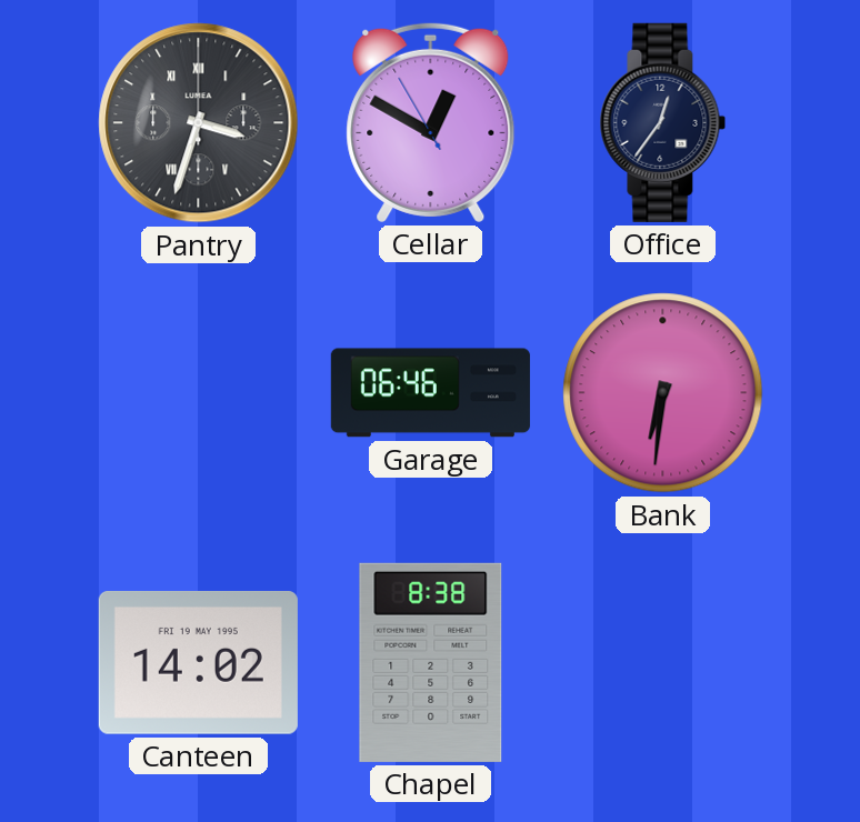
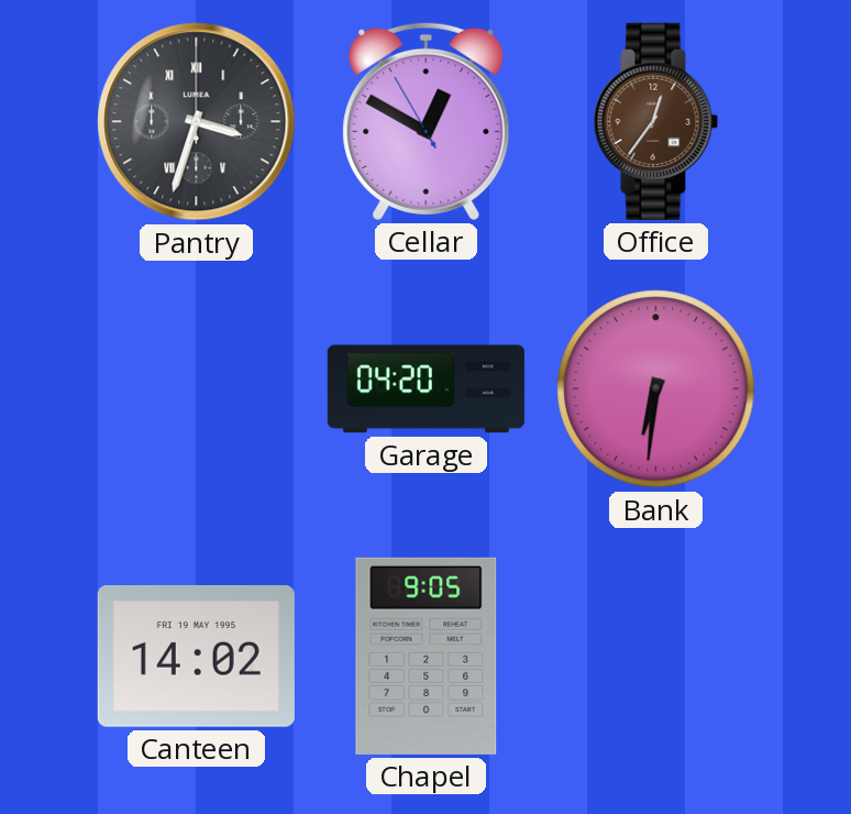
Office dial: navy -> brown
Garage: 06:46 -> 04:20
Chapel: 8:38 -> 9:05
